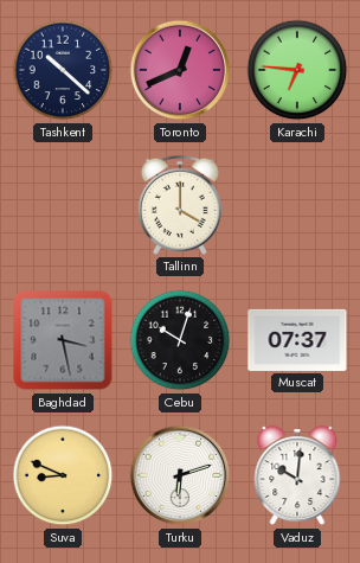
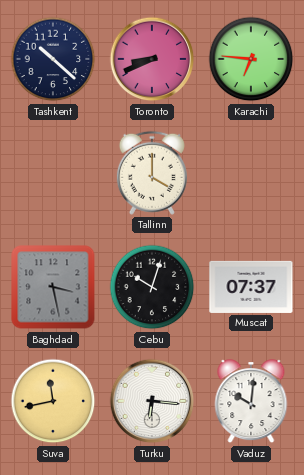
Toronto: 12:41 -> 8:41
Suva: 8:49 -> 11:43
Turku: 6:12 -> 6:16
